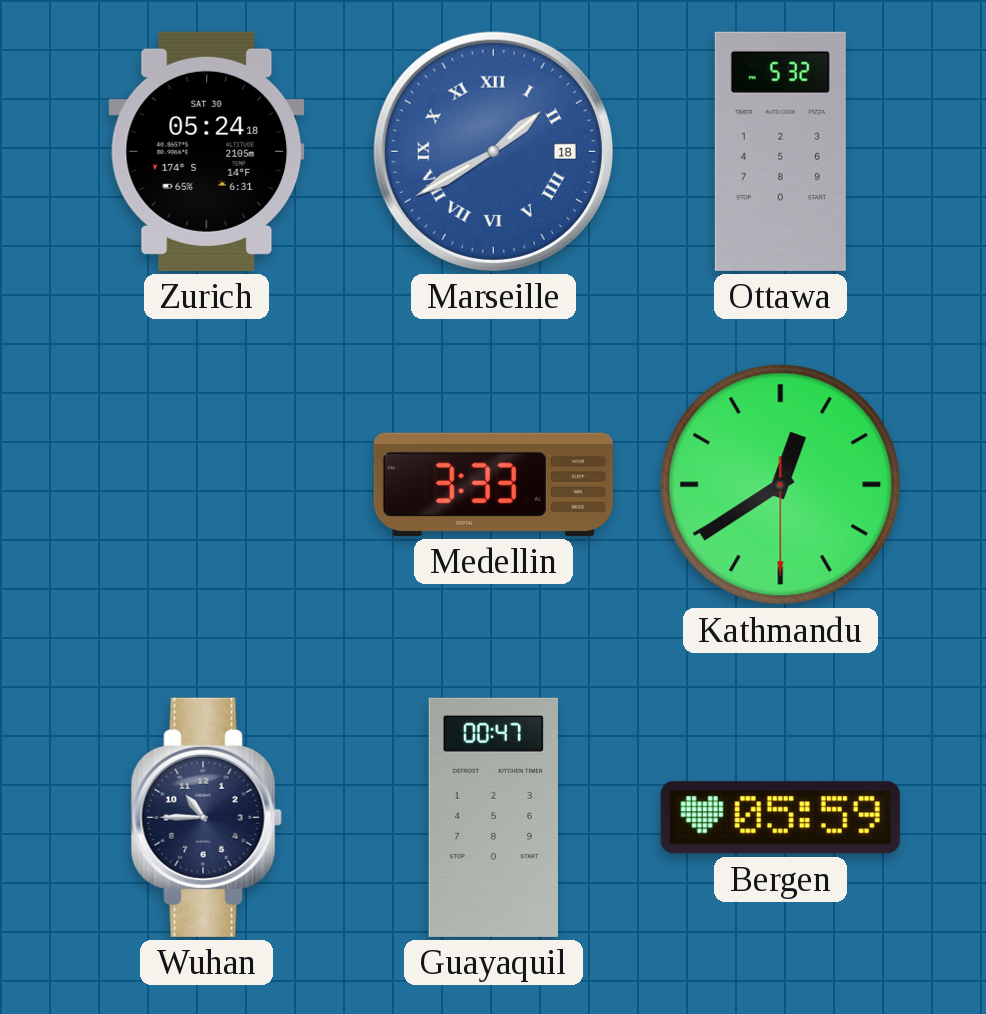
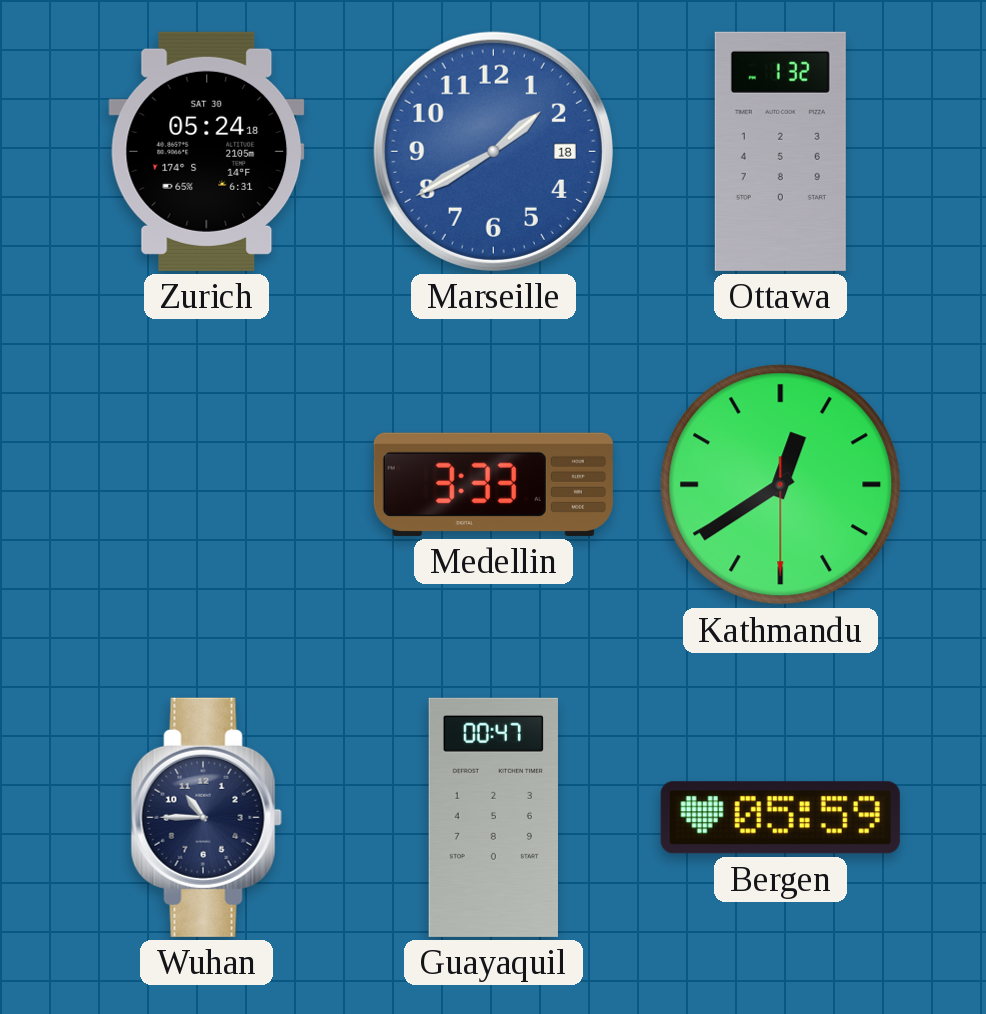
Marseille numerals: Roman -> Arabic
Ottawa: 5:32 -> 1:32
